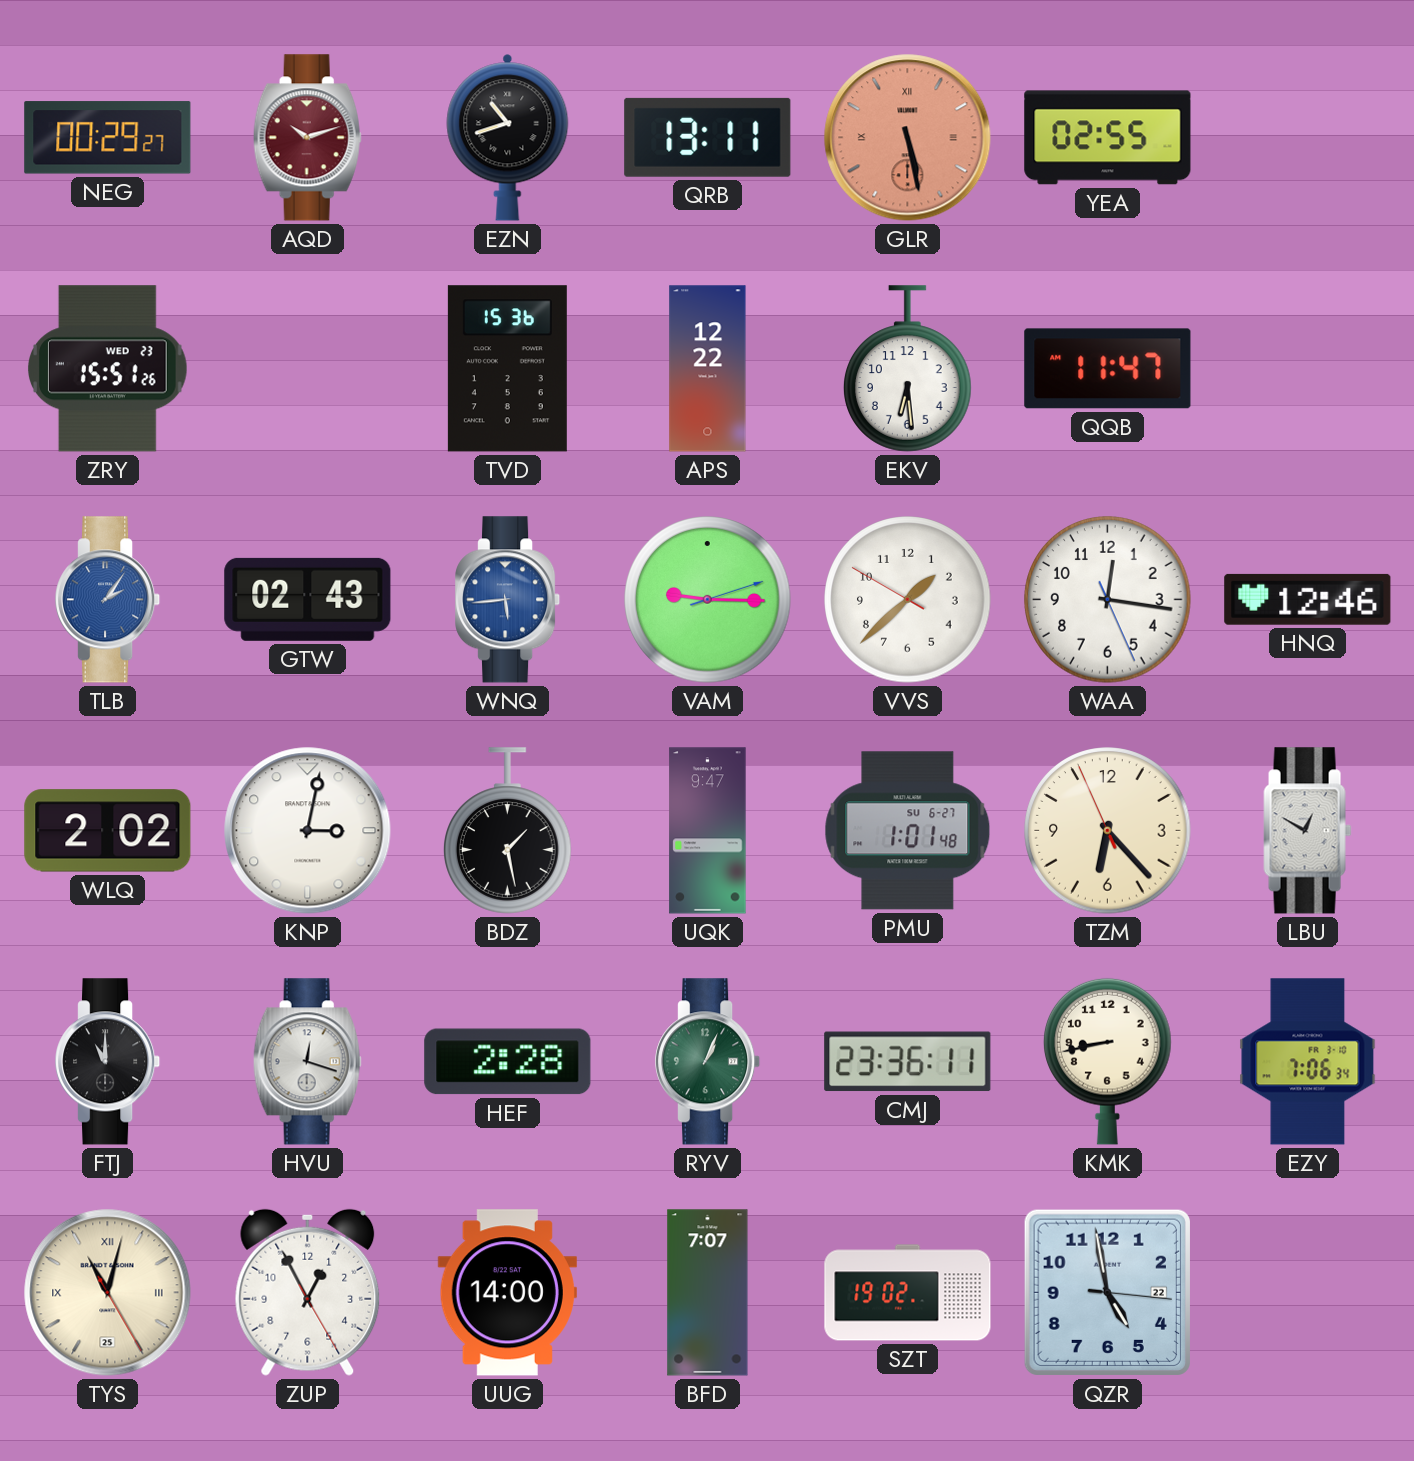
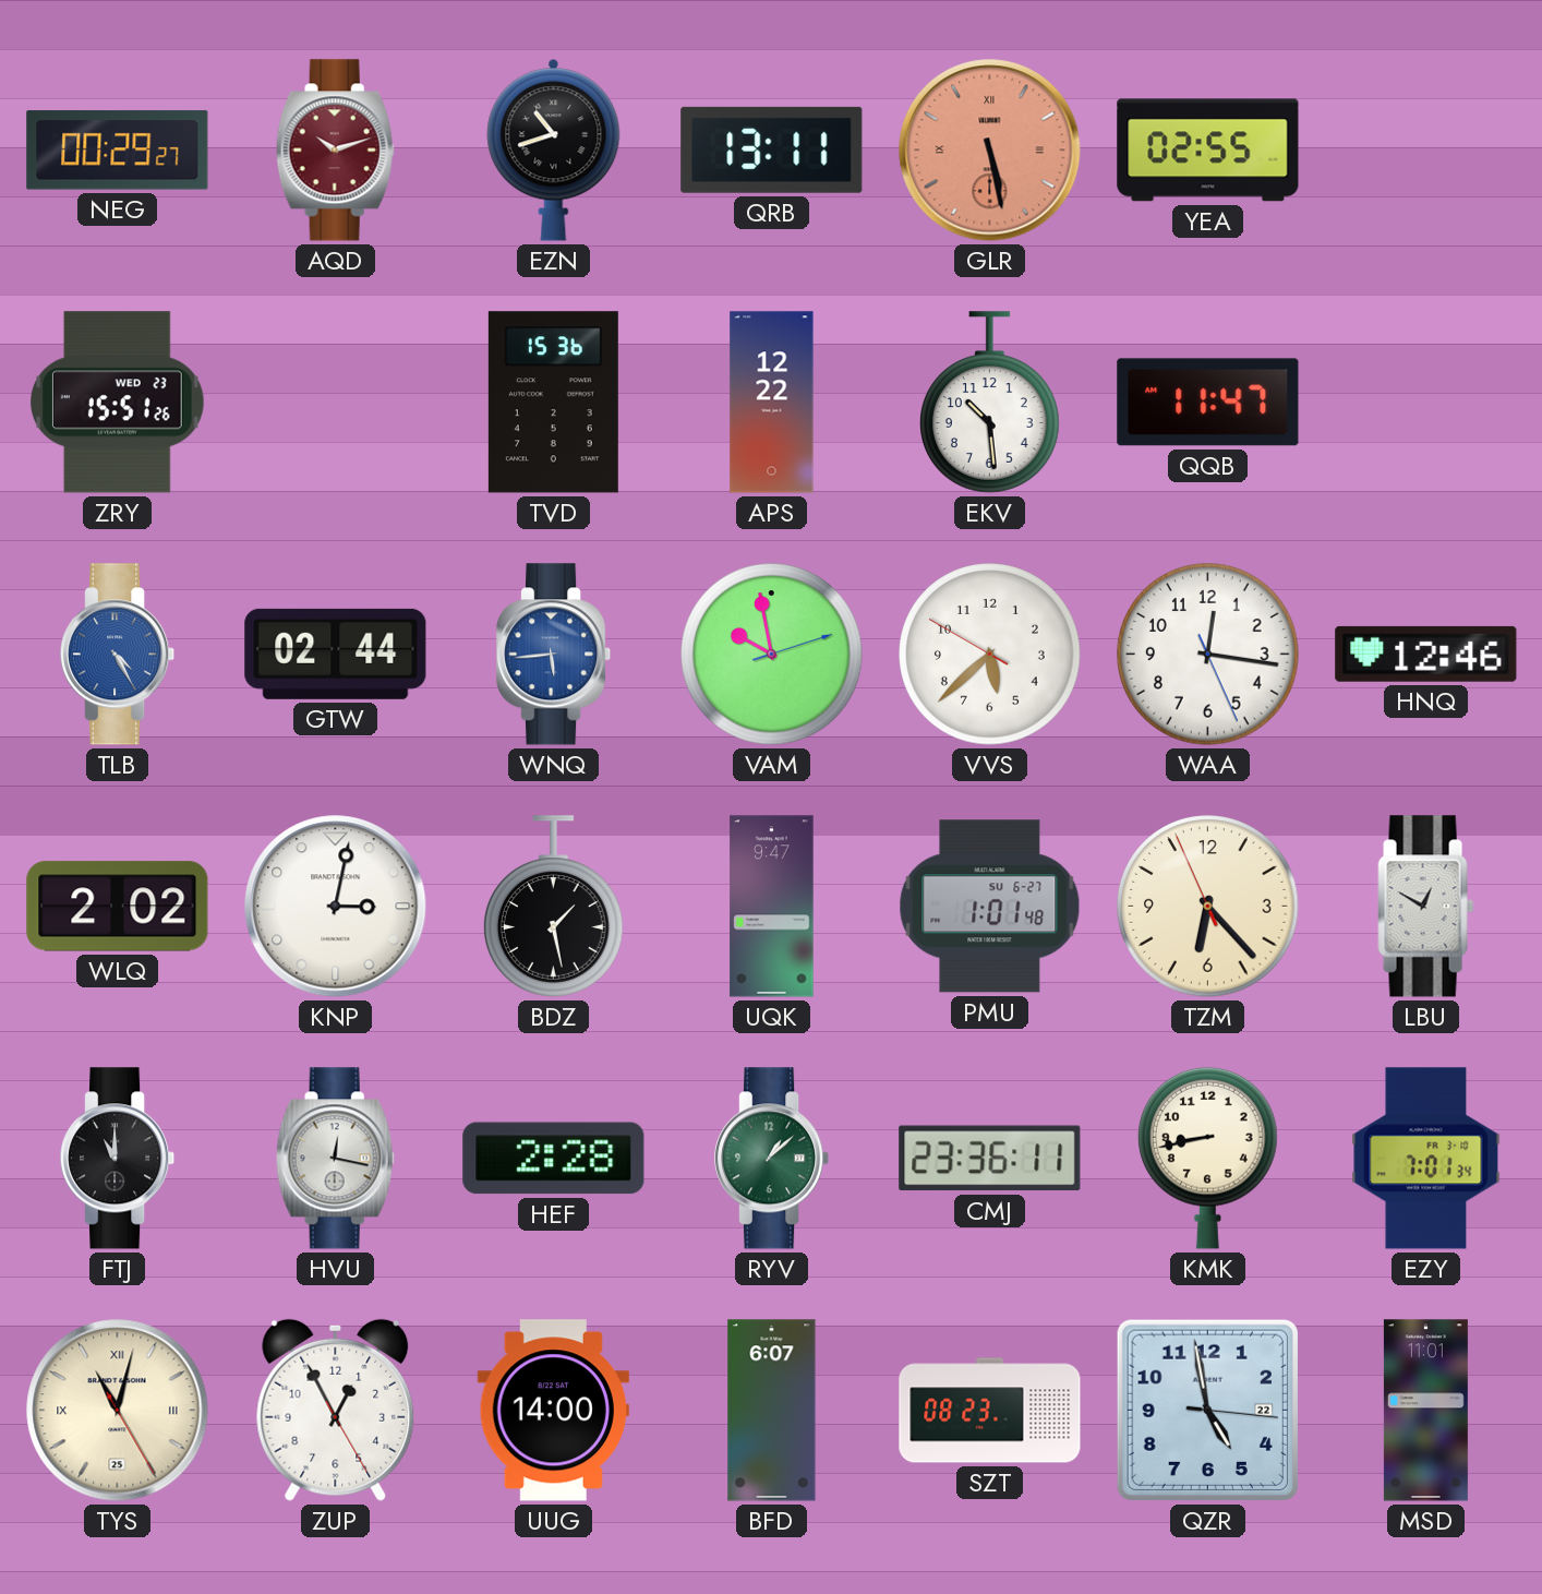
EKV: 6:29 -> 10:29
TLB: 2:06 -> 4:25
GTW: 02:43 -> 02:44
VAM: 9:15 -> 9:58
VVS: 1:37 -> 5:37
HVU: 12:18 -> 12:17
RYV: 1:04 -> 1:08
EZY: 7:06 -> 7:01
BFD: 7:07 -> 6:07
SZT: 19:02 -> 08:23
MSD: none -> 11:01
